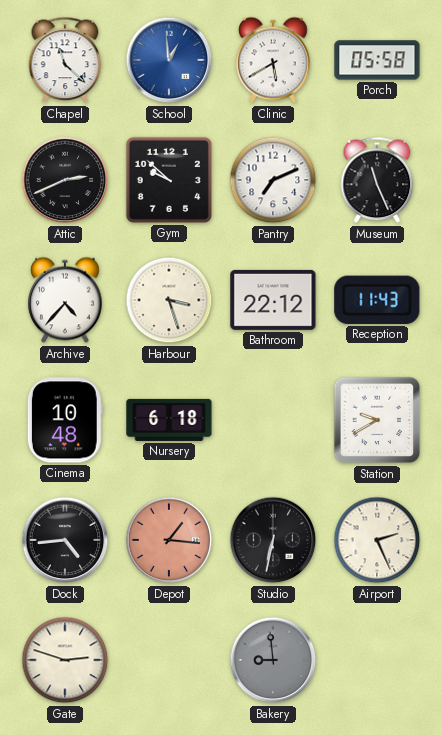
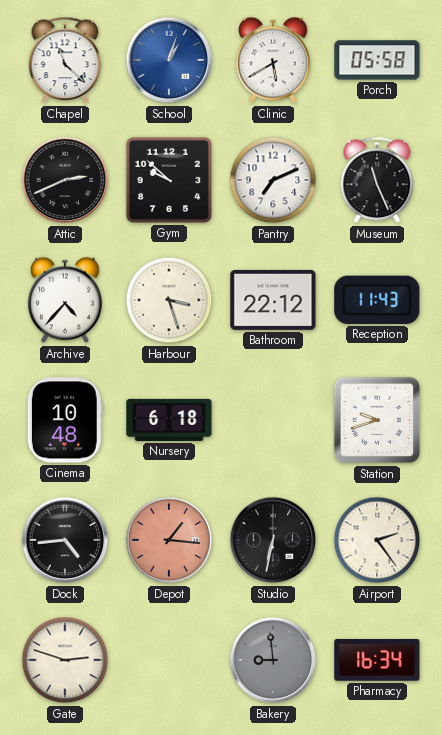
School: 12:59 -> 1:03
Station: 9:40 -> 9:42
Airport: 2:26 -> 2:24
Pharmacy: none -> 16:34
